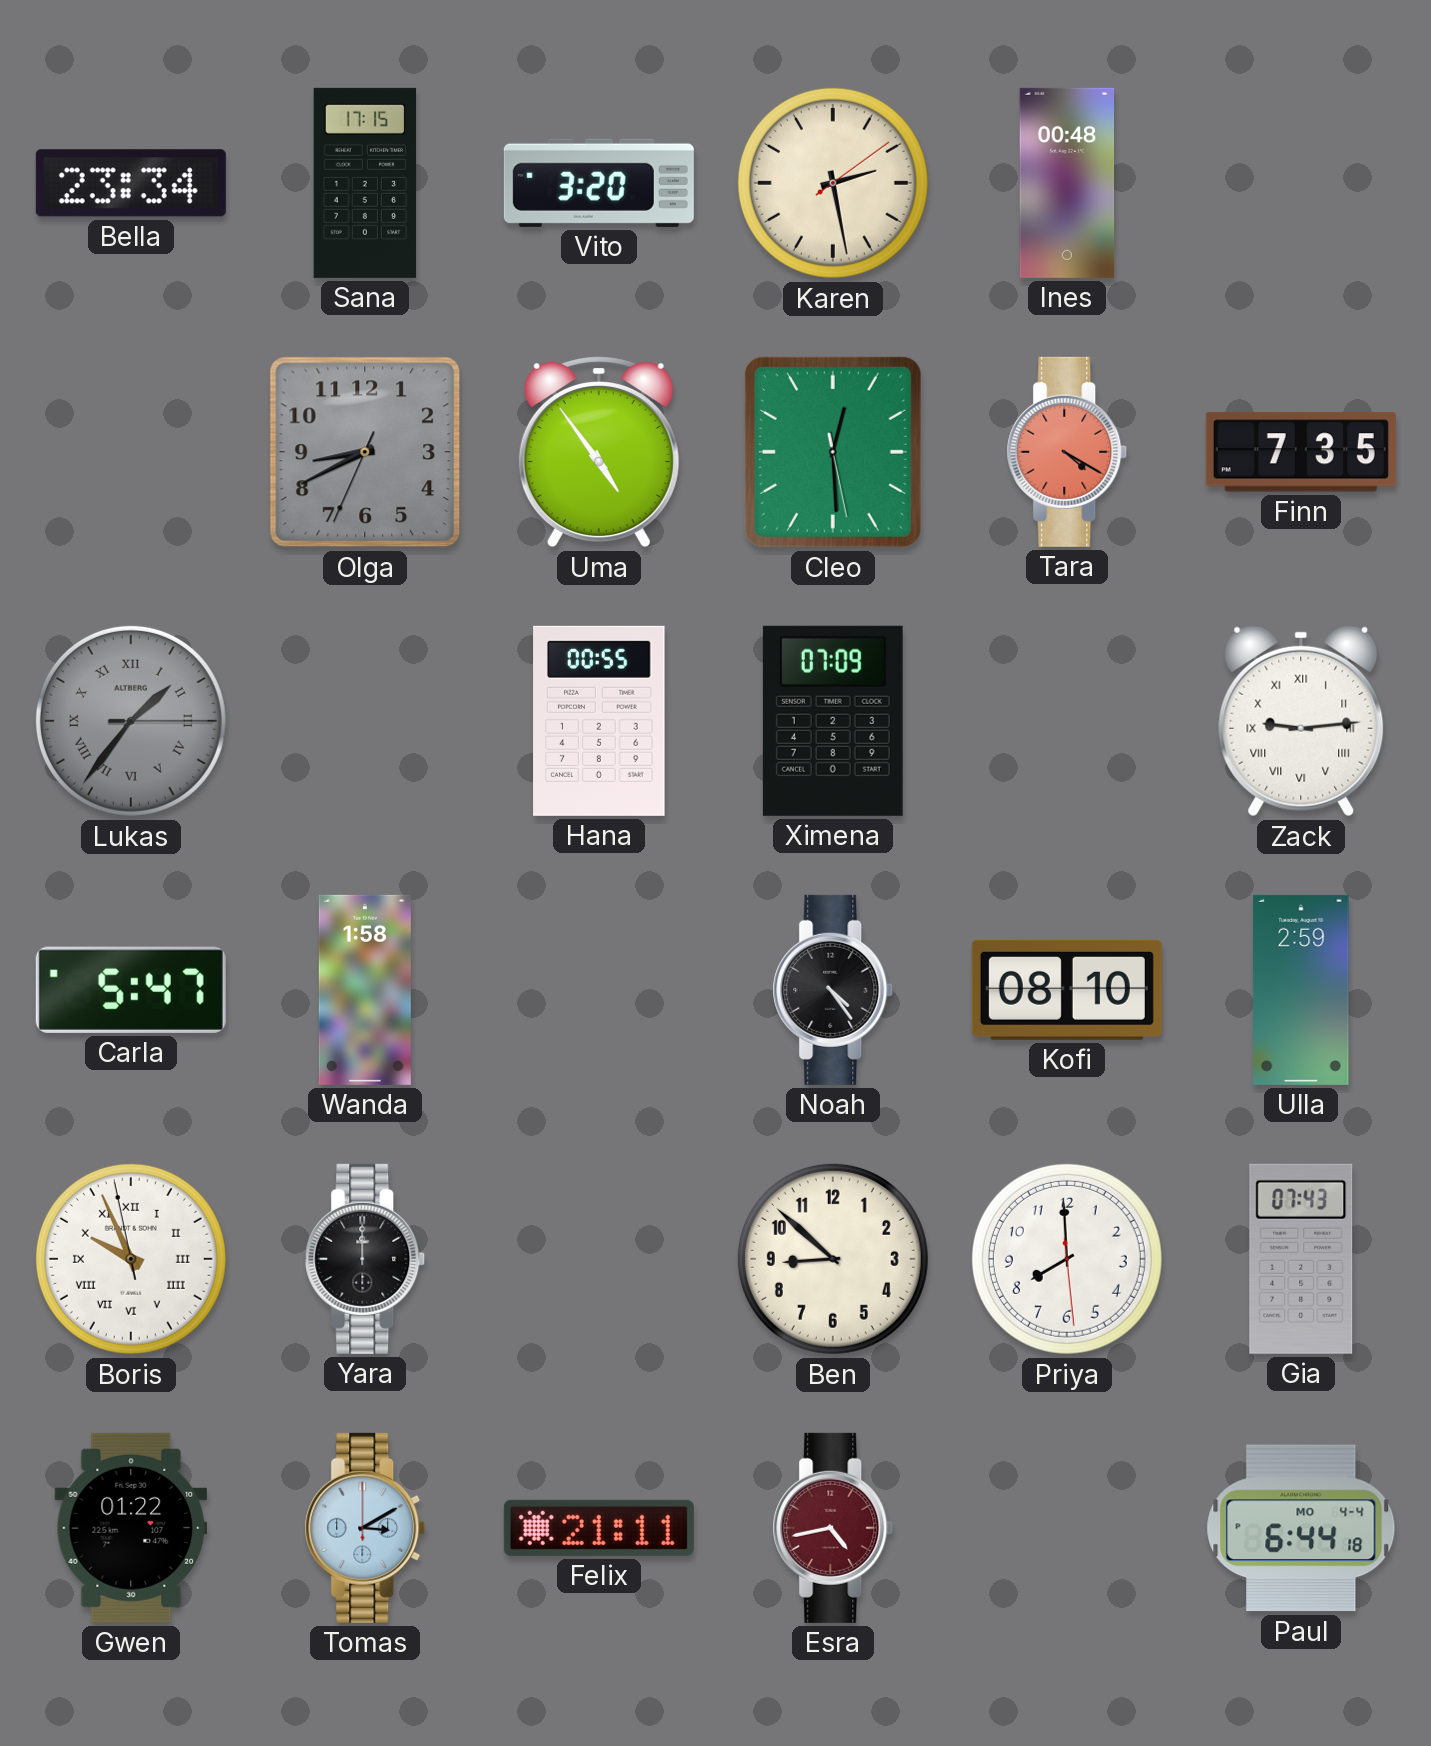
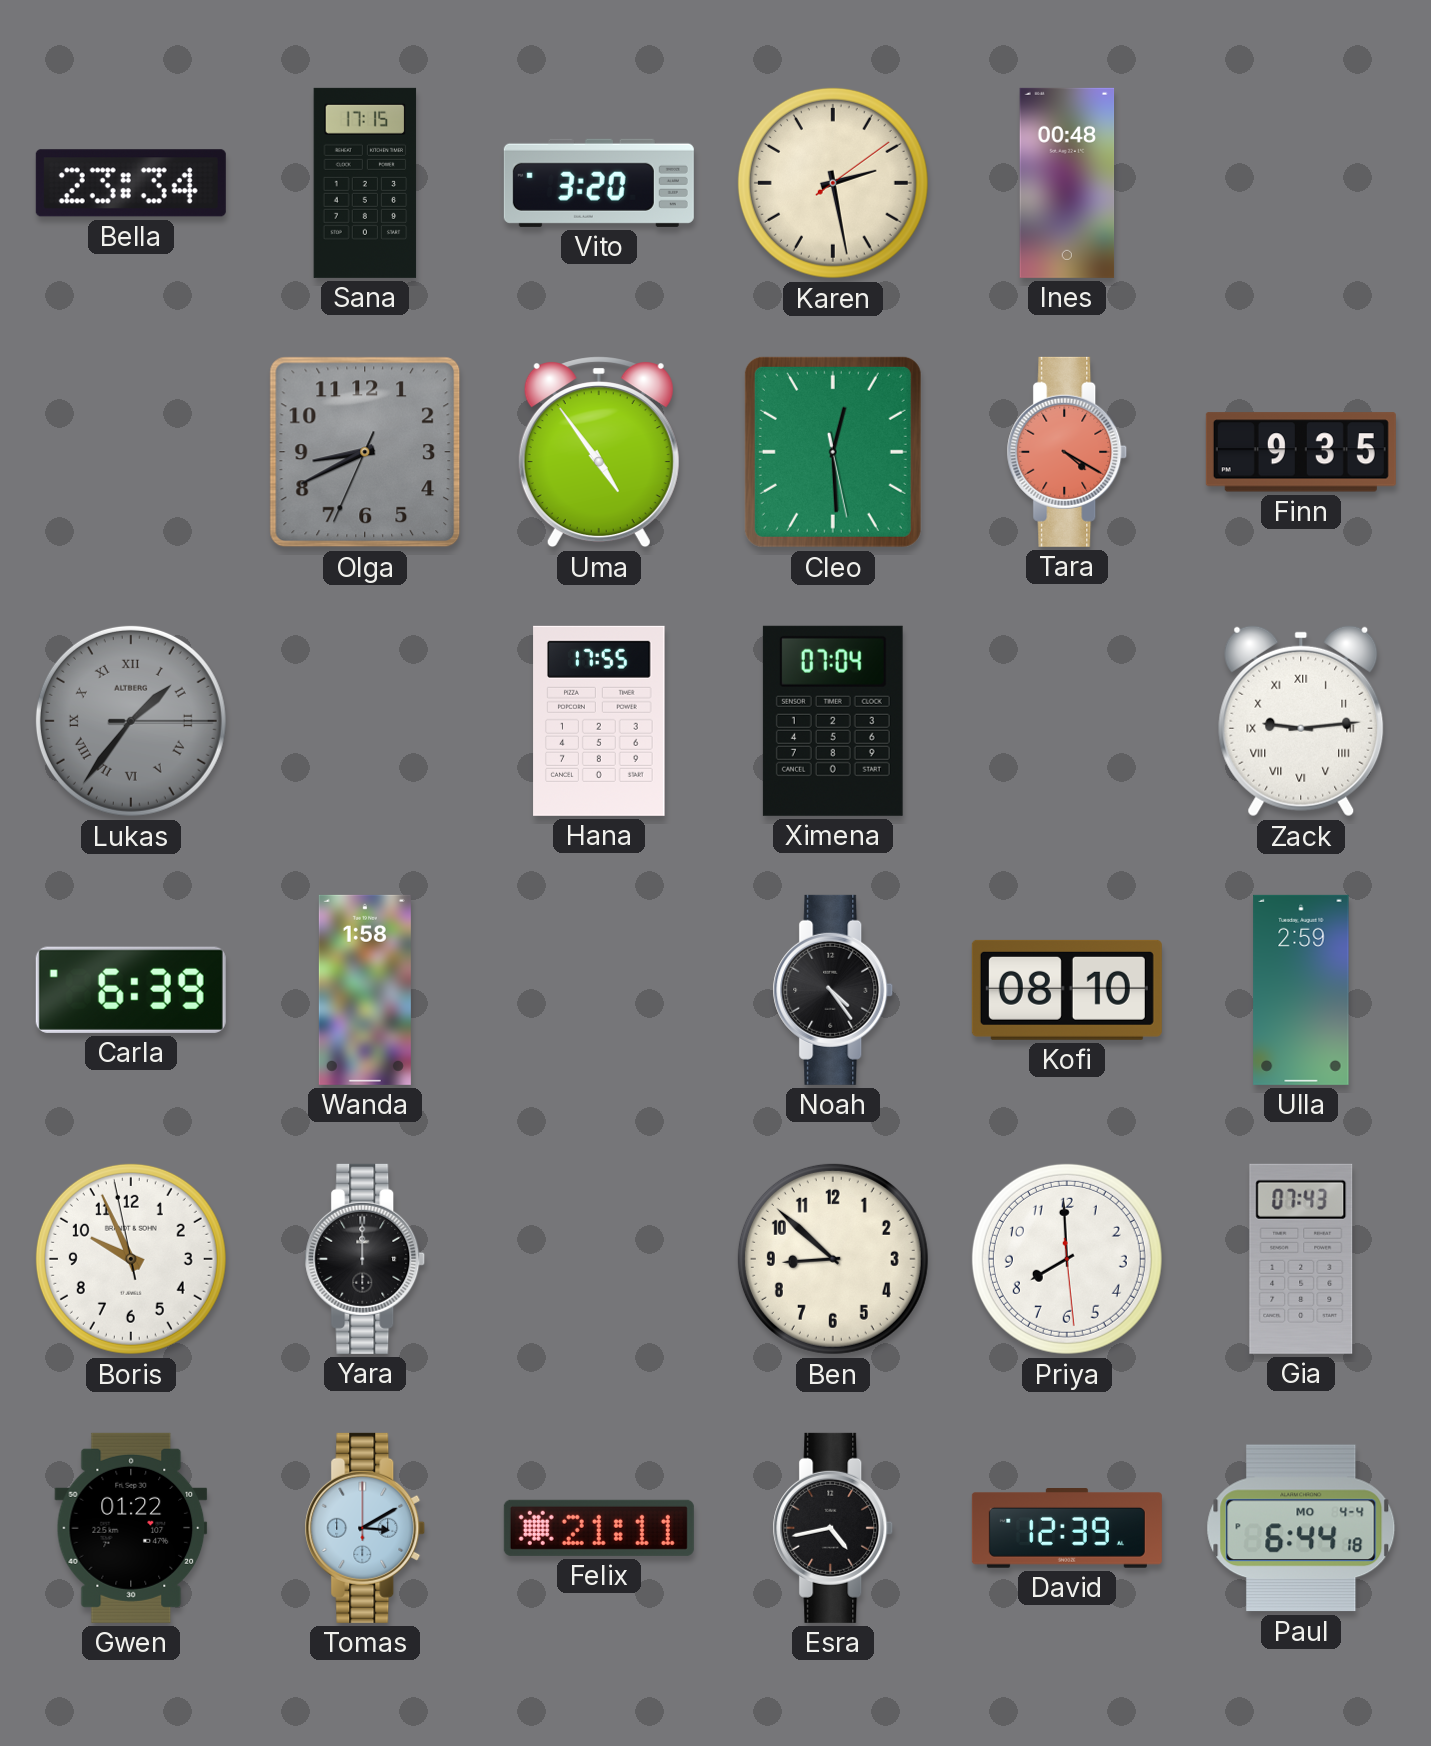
Finn: 7:35 -> 9:35
Hana: 00:55 -> 17:55
Ximena: 07:09 -> 07:04
Carla: 5:47 -> 6:39
Boris numerals: Roman -> Arabic
Esra dial: burgundy -> black
David: none -> 12:39
